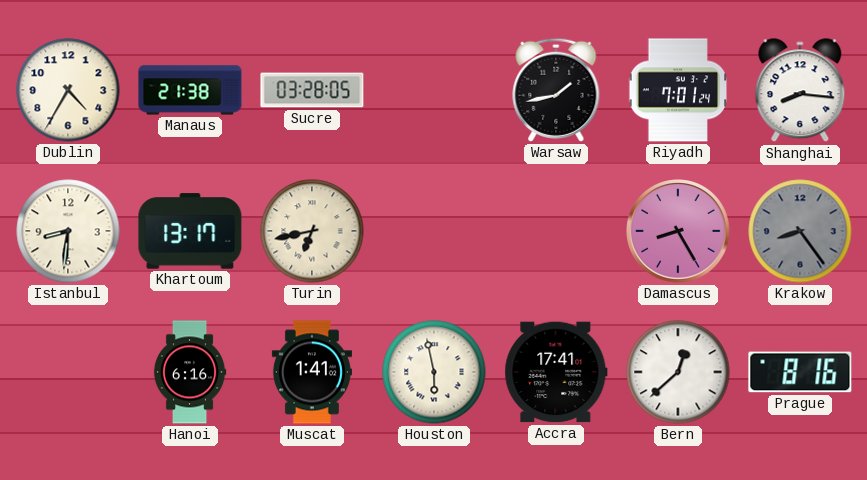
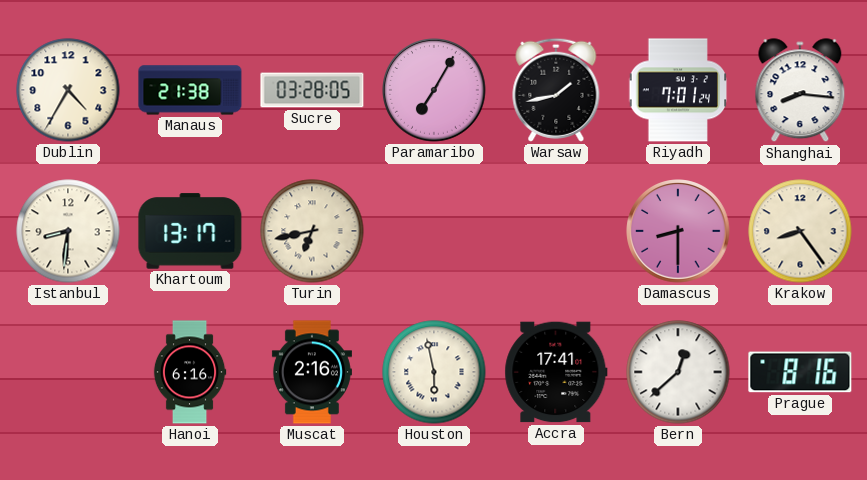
Paramaribo: none -> 7:05
Damascus: 8:25 -> 8:30
Krakow dial: grey -> cream
Muscat: 1:41 -> 2:16
